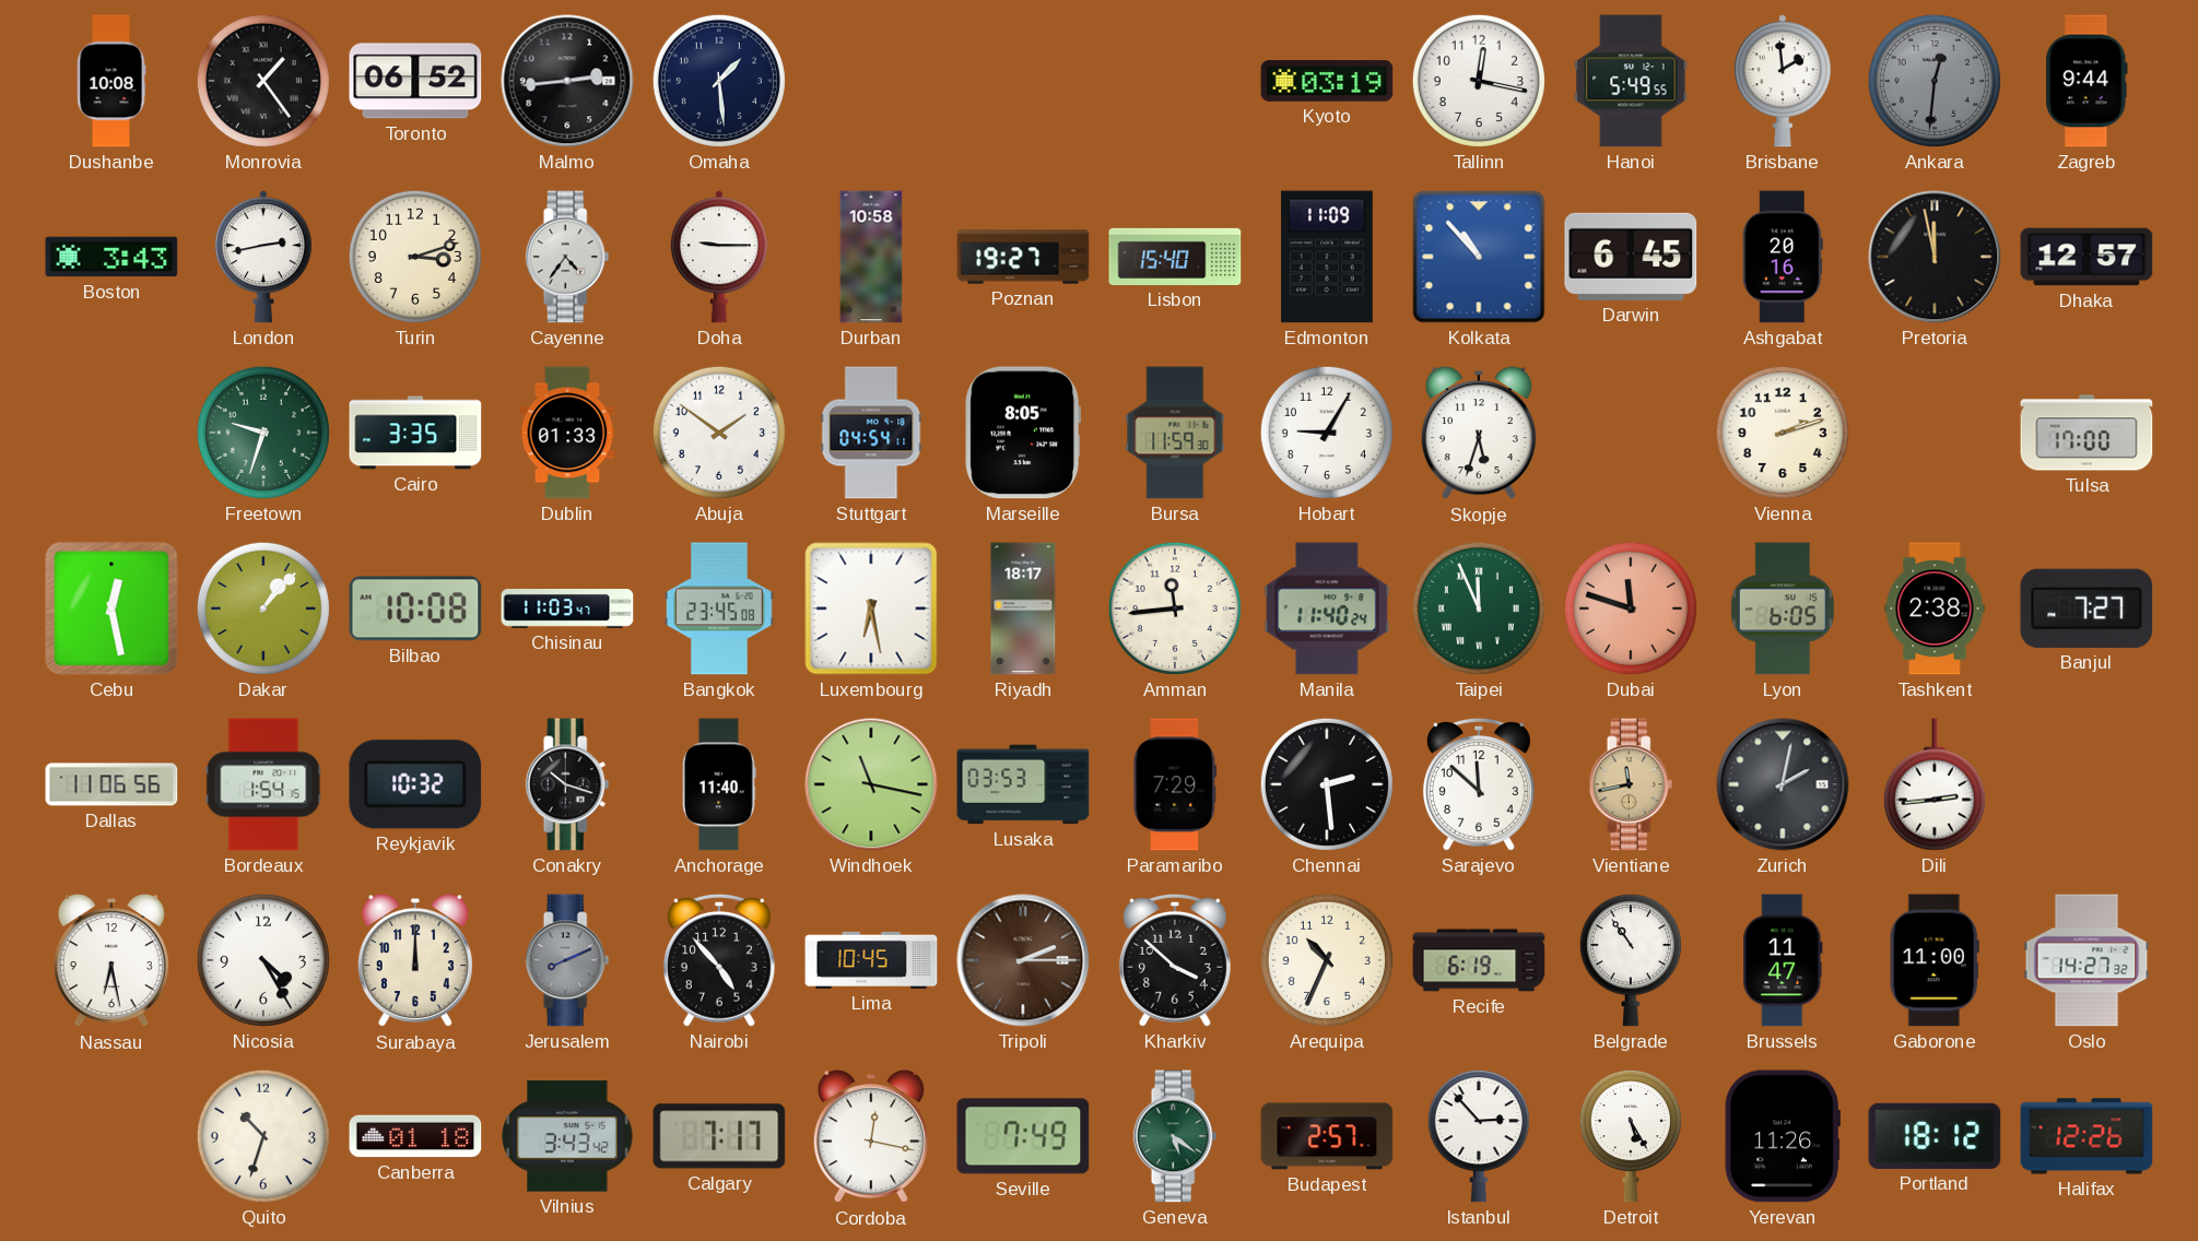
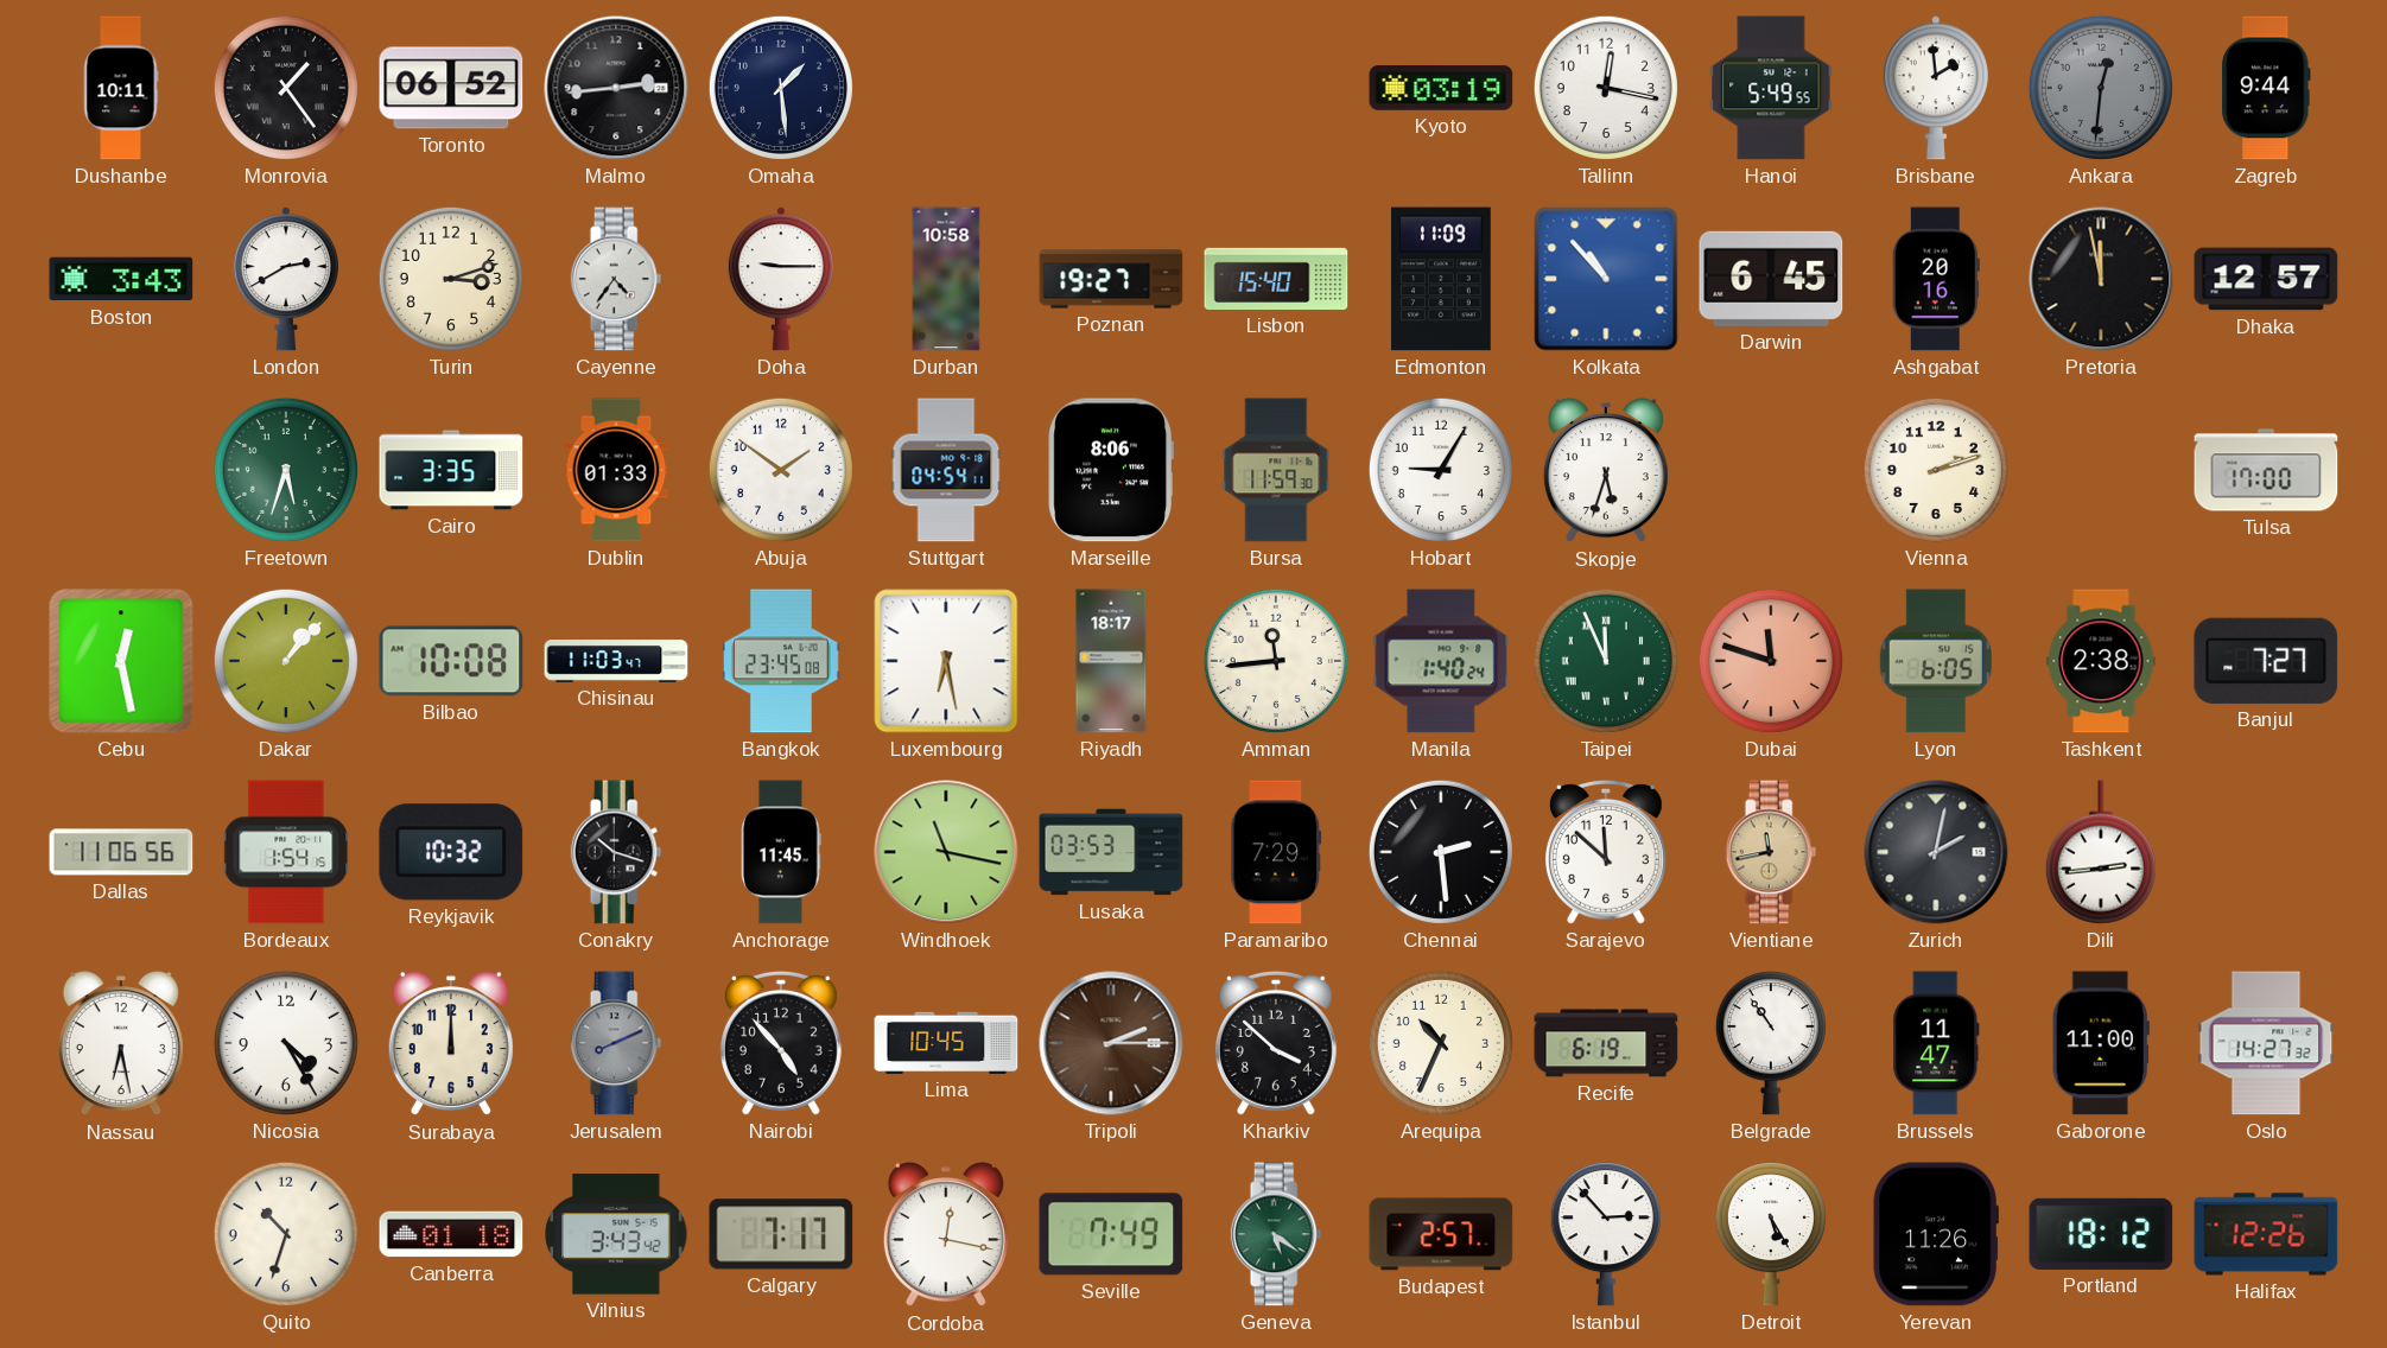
Dushanbe: 10:08 -> 10:11
London: 2:43 -> 2:40
Freetown: 9:33 -> 5:33
Marseille: 8:05 -> 8:06
Manila: 11:40 -> 1:40
Anchorage: 11:40 -> 11:45
